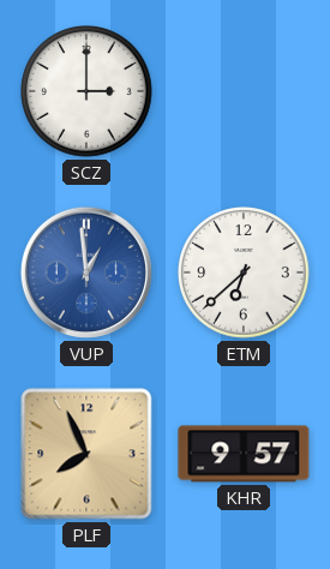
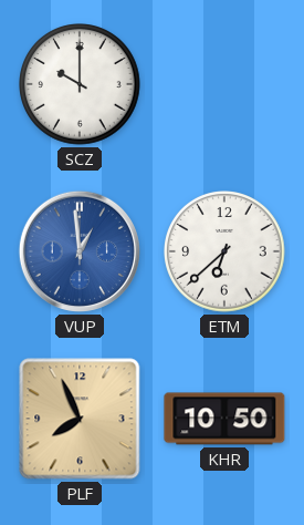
SCZ: 3:00 -> 10:00
KHR: 9:57 -> 10:50
